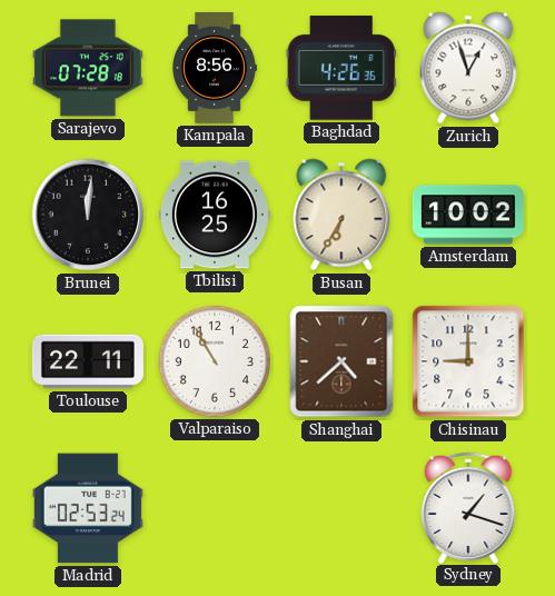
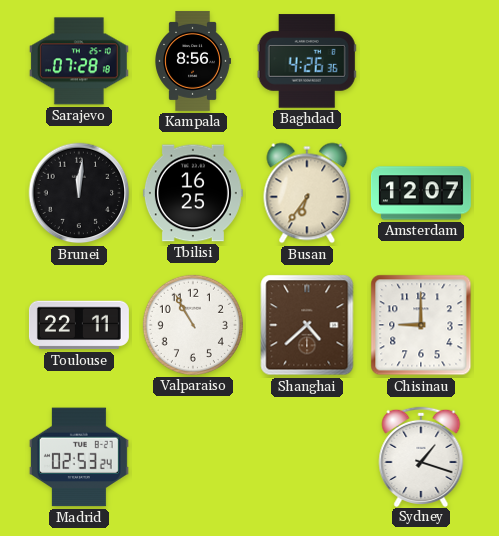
Zurich: 12:57 -> none
Busan: 6:35 -> 6:36
Amsterdam: 10:02 -> 12:07
